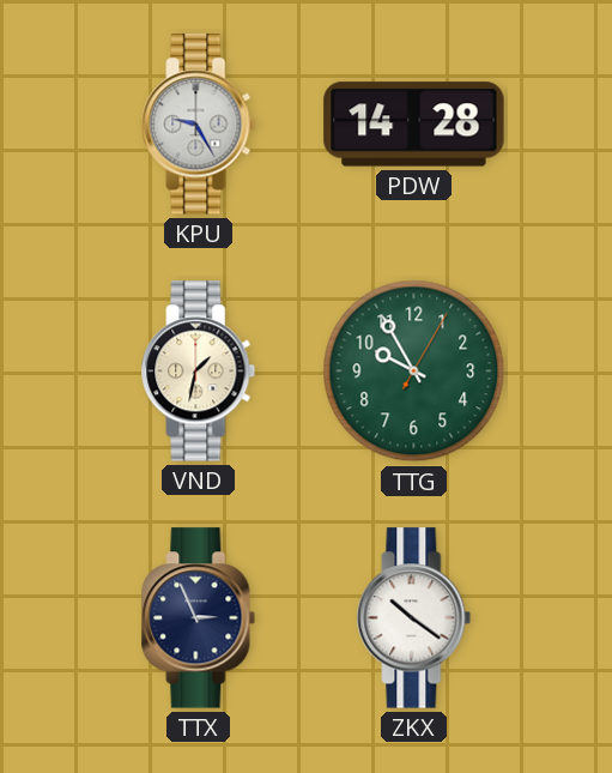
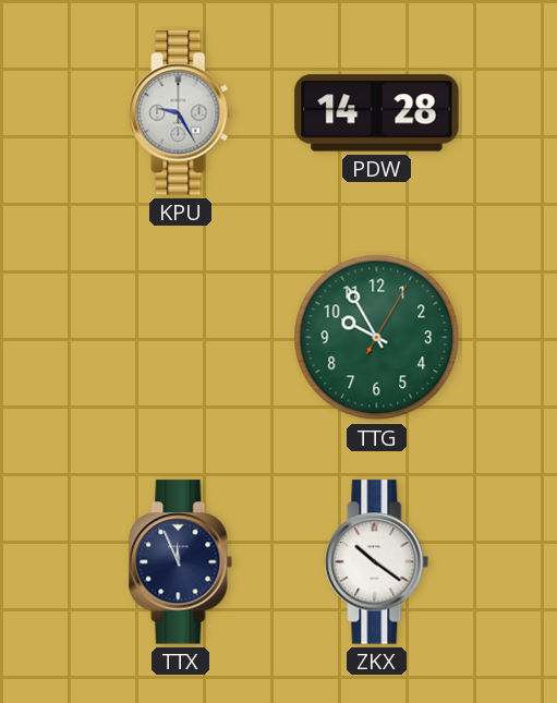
VND: 1:32 -> none
TTX: 2:56 -> 11:56
